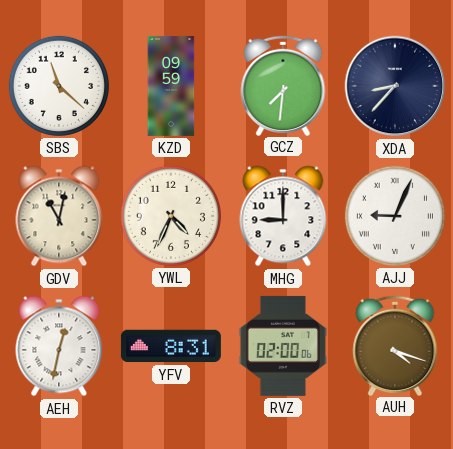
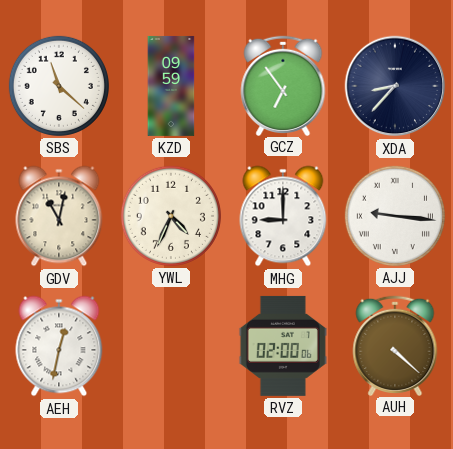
GCZ: 7:31 -> 6:54
AJJ: 9:04 -> 9:16
YFV: 8:31 -> none
AUH: 4:18 -> 4:22
